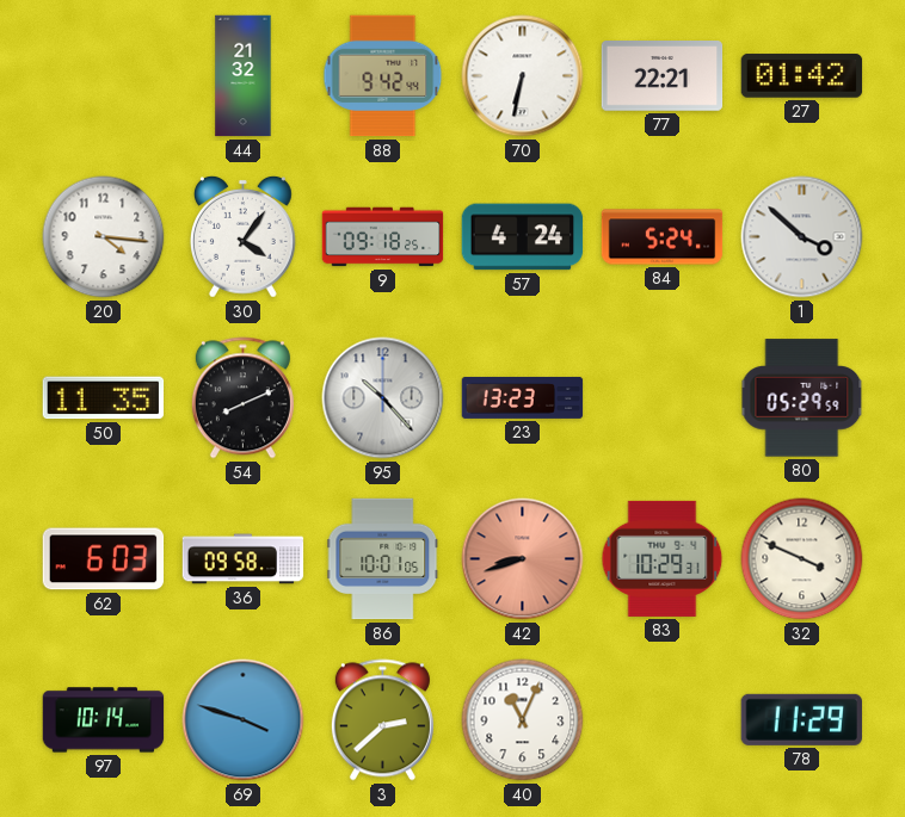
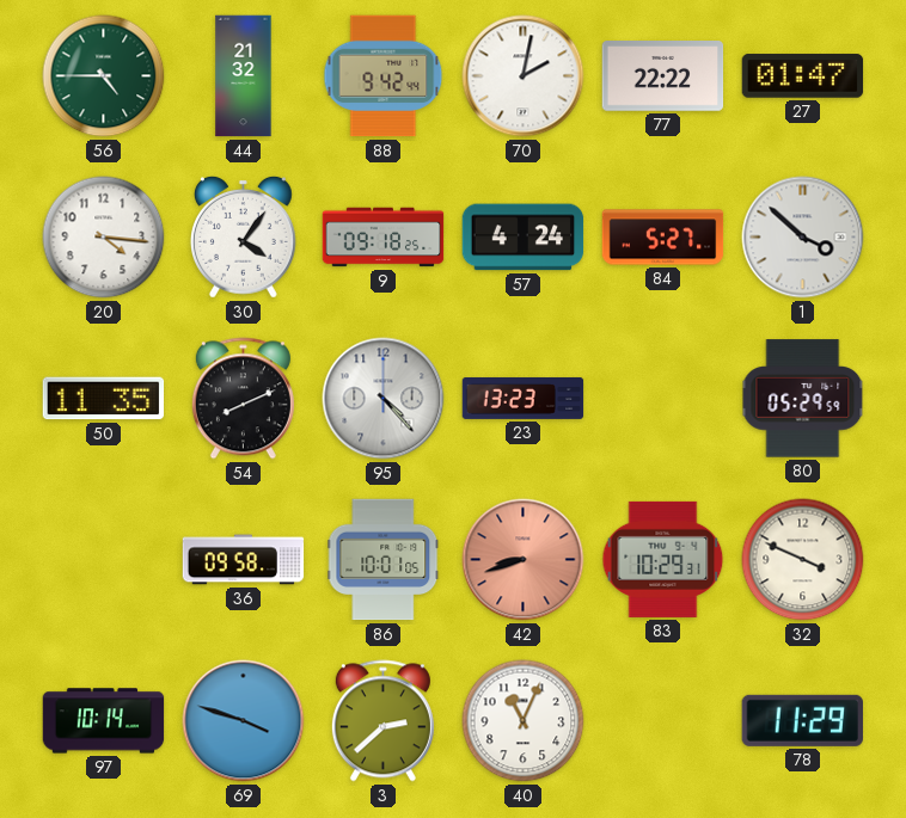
56: none -> 4:45
70: 6:32 -> 2:02
77: 22:21 -> 22:22
27: 01:42 -> 01:47
84: 5:24 -> 5:27
95: 10:23 -> 4:23
62: 6:03 -> none
